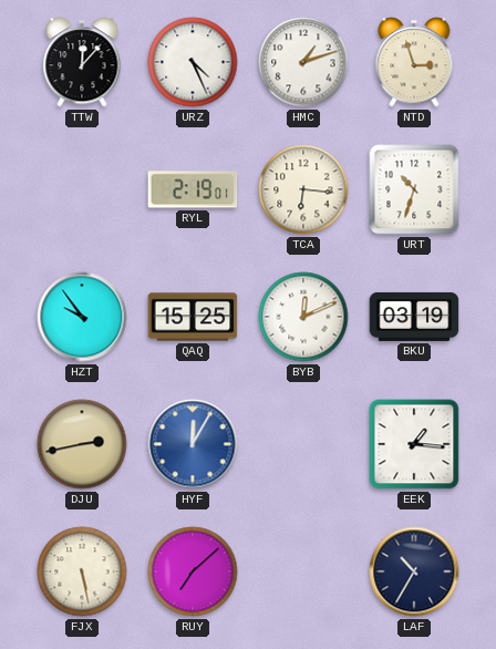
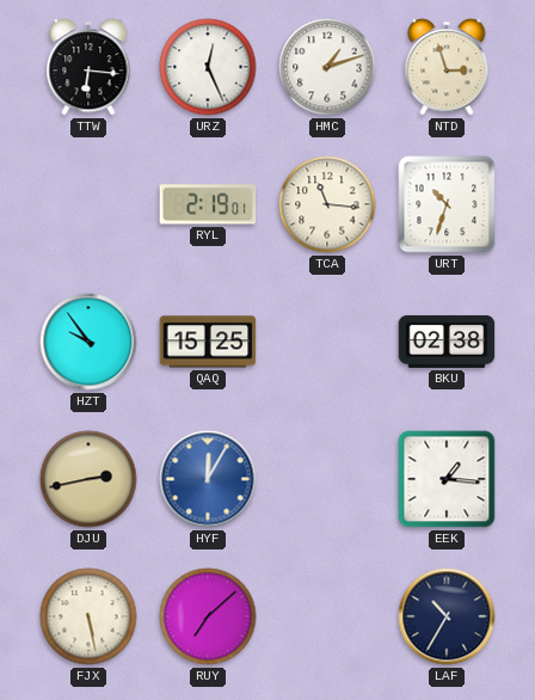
TTW: 12:07 -> 6:16
URZ: 4:26 -> 12:26
TCA: 6:16 -> 11:16
BYB: 12:11 -> none
BKU: 03:19 -> 02:38
